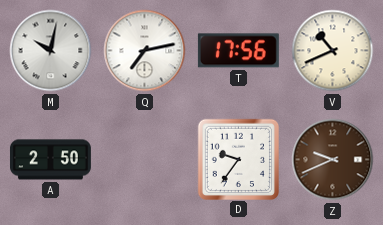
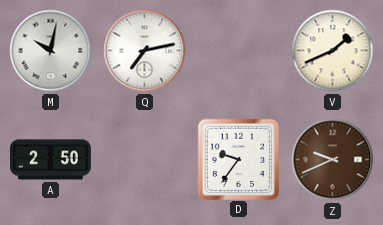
T: 17:56 -> none
V: 10:41 -> 1:41
